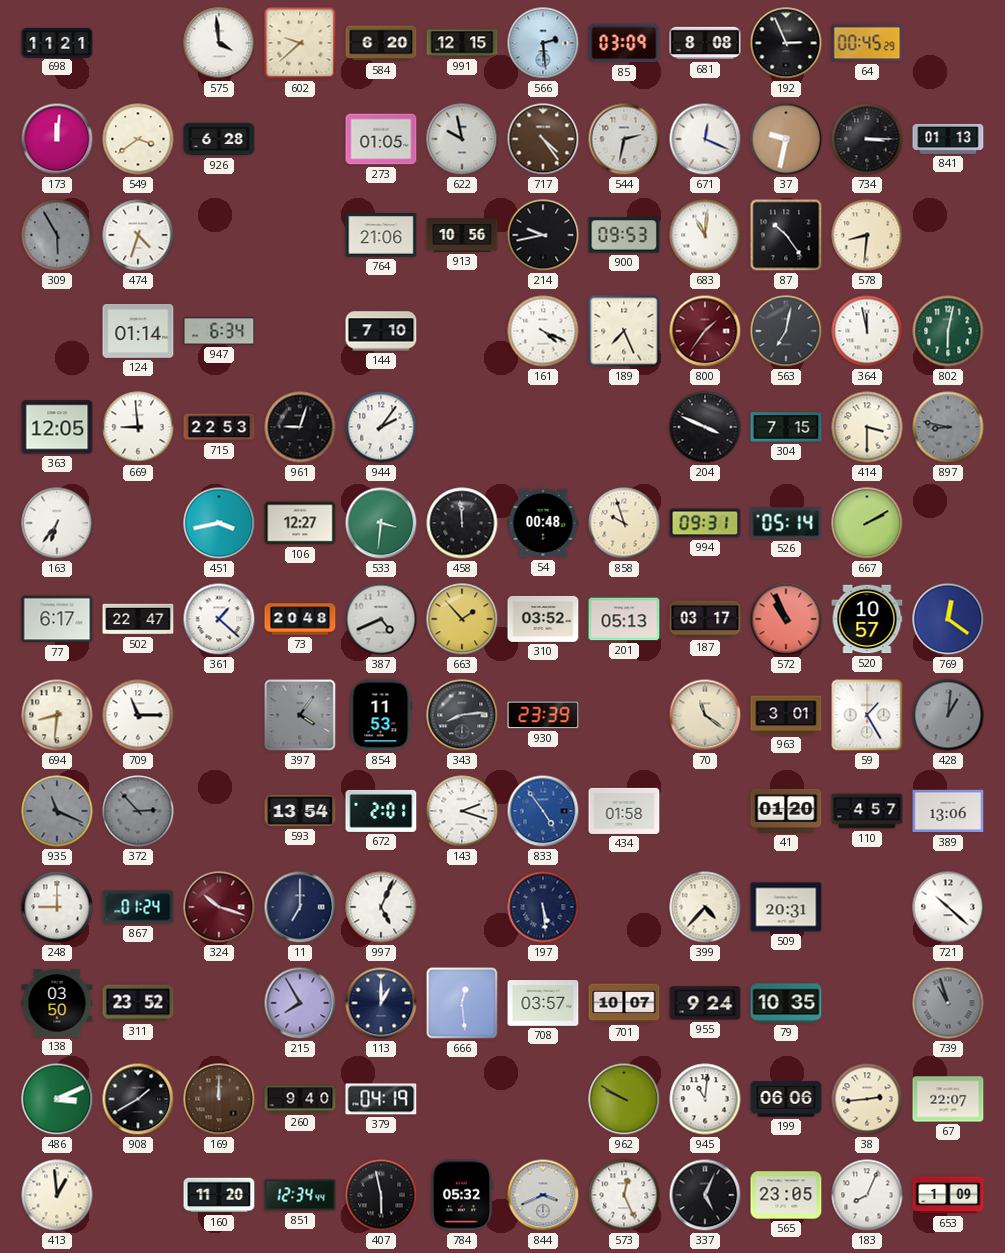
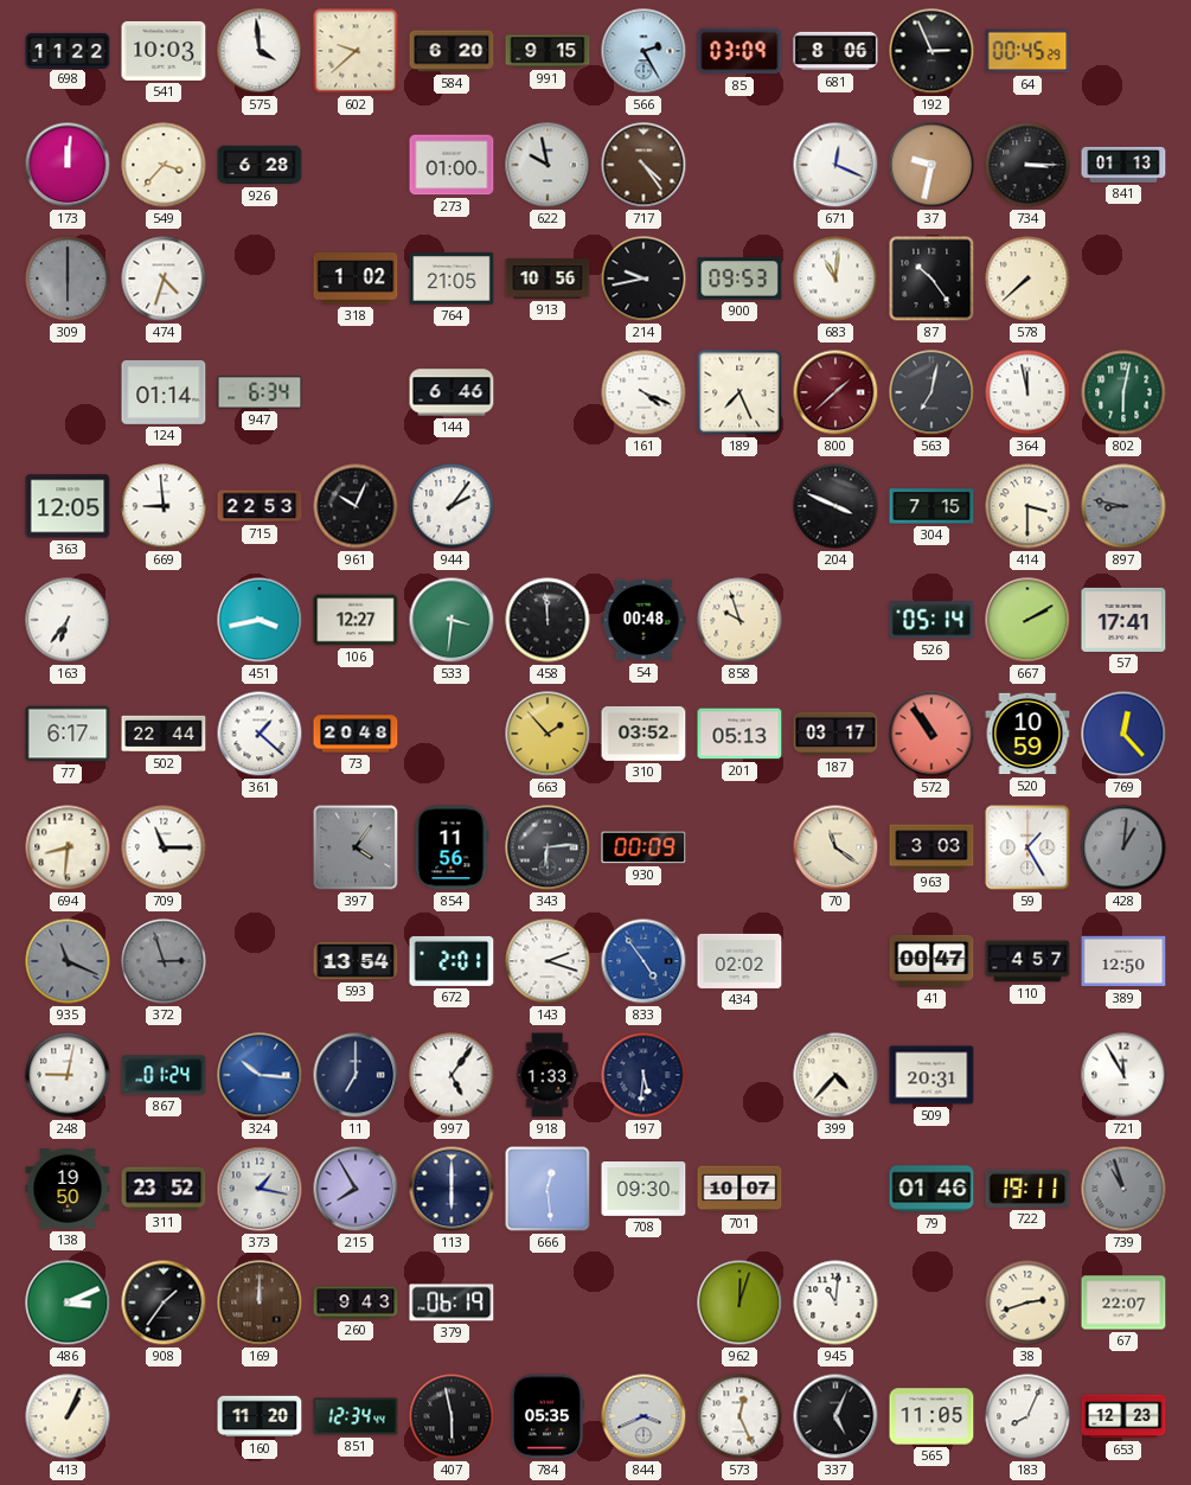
698: 11:21 -> 11:22
541: none -> 10:03
991: 12:15 -> 9:15
566: 2:29 -> 2:25
681: 8:08 -> 8:06
549: 3:39 -> 3:37
273: 01:05 -> 01:00
544: 2:32 -> none
309: 5:55 -> 6:00
318: none -> 1:02
764: 21:06 -> 21:05
578: 8:31 -> 7:38
144: 7:10 -> 6:46
800: 1:36 -> 1:38
961: 9:03 -> 10:04
994: 09:31 -> none
57: none -> 17:41
502: 22:47 -> 22:44
387: 4:41 -> none
572: 10:56 -> 10:54
520: 10:57 -> 10:59
769: 12:21 -> 12:23
854: 11:53 -> 11:56
343: 8:14 -> 6:14
930: 23:39 -> 00:09
963: 3:01 -> 3:03
372: 2:53 -> 2:57
434: 01:58 -> 02:02
41: 01:20 -> 00:47
389: 13:06 -> 12:50
248: 9:00 -> 9:02
324: 10:18 -> 10:16
324 dial: burgundy -> blue
997: 5:04 -> 5:06
918: none -> 1:33
197: 5:29 -> 5:31
721: 10:22 -> 11:55
138: 03:50 -> 19:50
373: none -> 1:17
113: 1:00 -> 6:00
708: 03:57 -> 09:30
955: 9:24 -> none
79: 10:35 -> 01:46
722: none -> 19:11
908: 1:40 -> 1:36
260: 9:40 -> 9:43
379: 04:19 -> 06:19
962: 9:50 -> 12:03
199: 06:06 -> none
38: 2:44 -> 2:42
413: 12:59 -> 1:04
784: 05:32 -> 05:35
565: 23:05 -> 11:05
653: 1:09 -> 12:23
